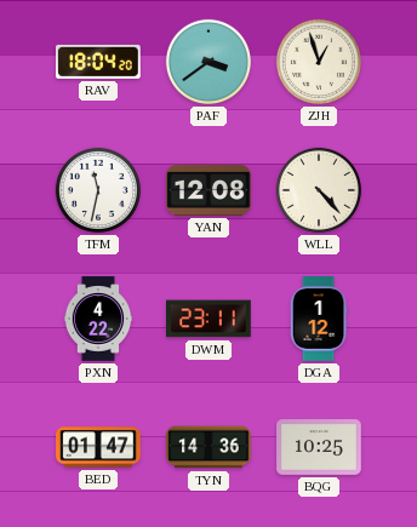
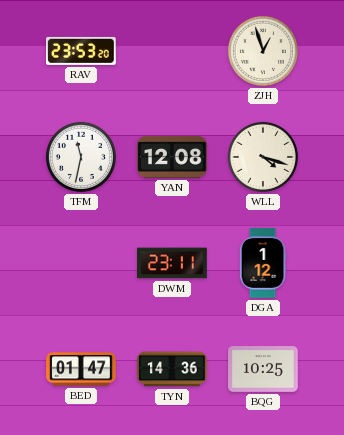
RAV: 18:04 -> 23:53
PAF: 3:39 -> none
WLL: 4:23 -> 4:18
PXN: 4:22 -> none
